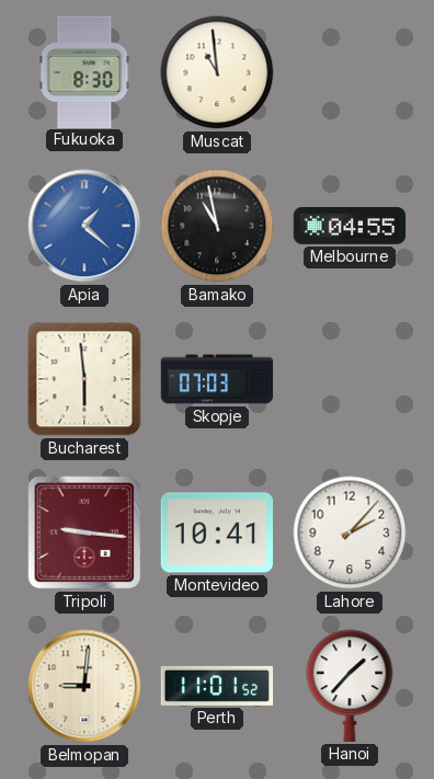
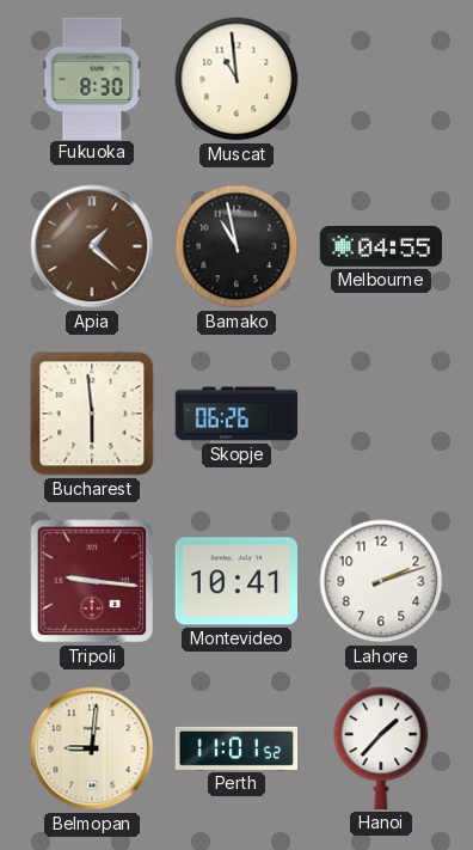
Apia dial: blue -> brown
Skopje: 07:03 -> 06:26
Lahore: 2:07 -> 2:12
